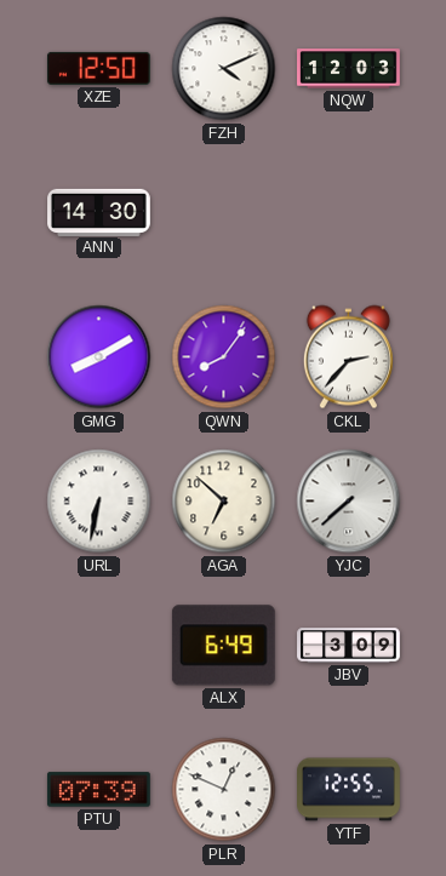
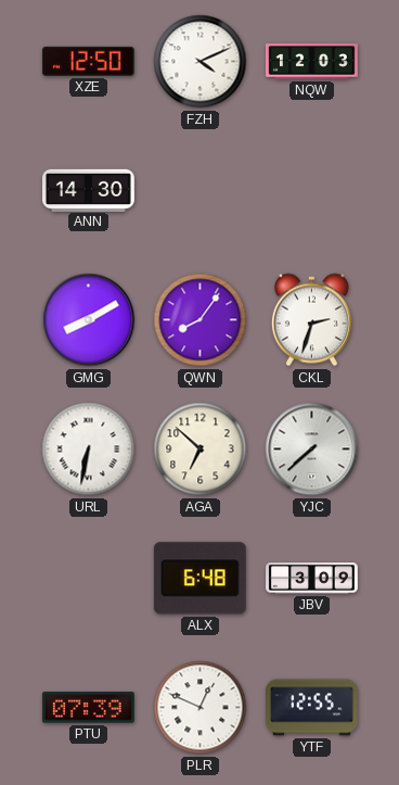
CKL: 2:37 -> 2:33
ALX: 6:49 -> 6:48
